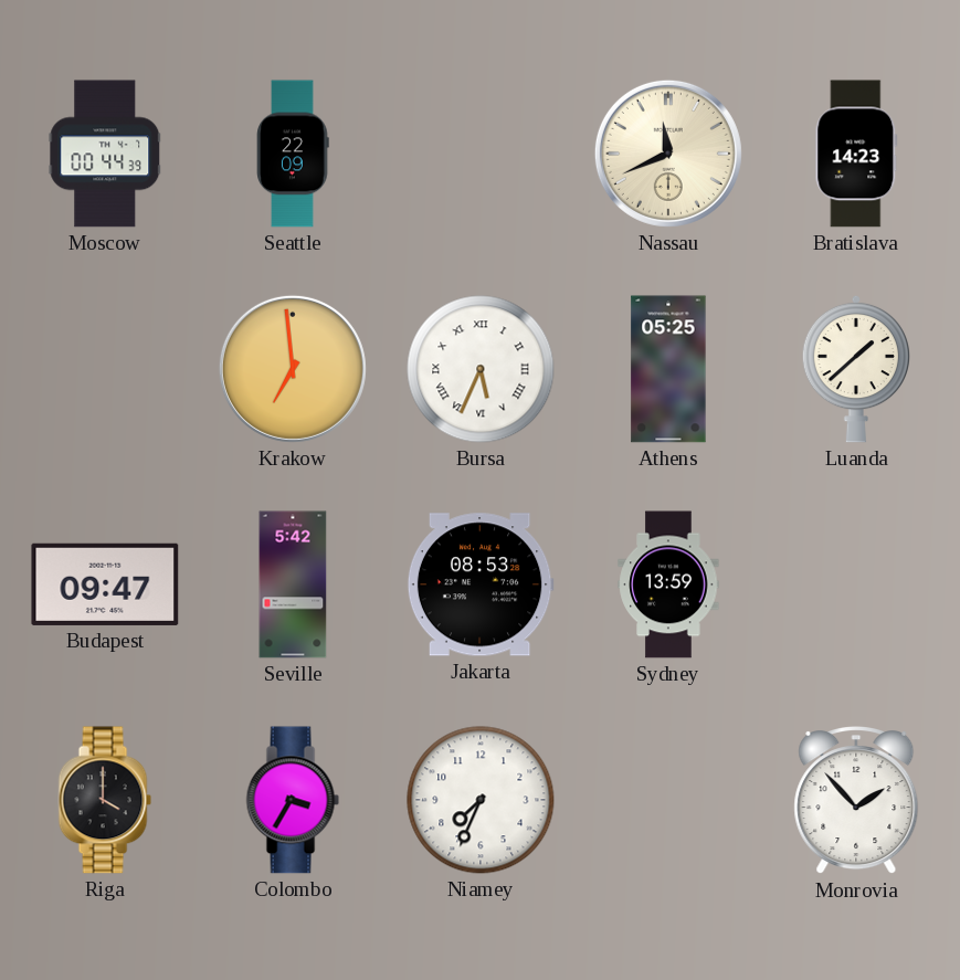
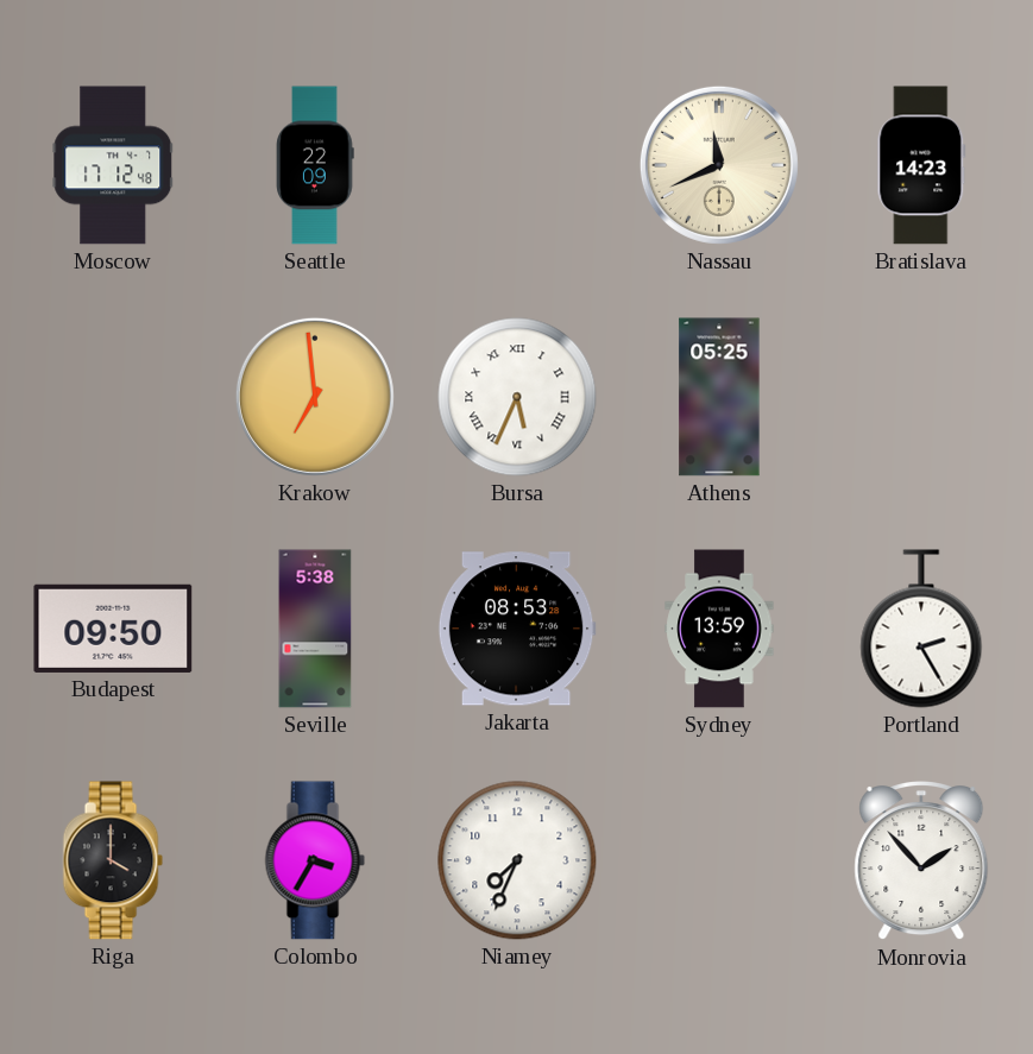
Moscow: 00:44 -> 17:12
Luanda: 1:38 -> none
Budapest: 09:47 -> 09:50
Seville: 5:42 -> 5:38
Portland: none -> 2:25
